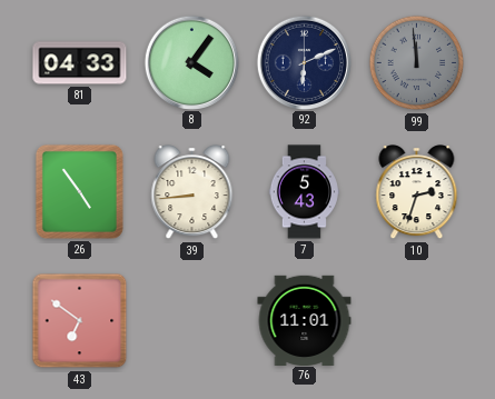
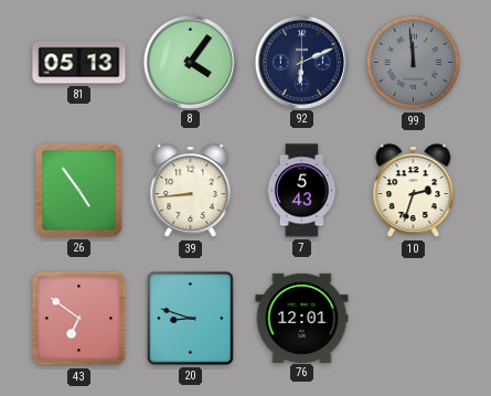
81: 04:33 -> 05:13
20: none -> 8:48
76: 11:01 -> 12:01
